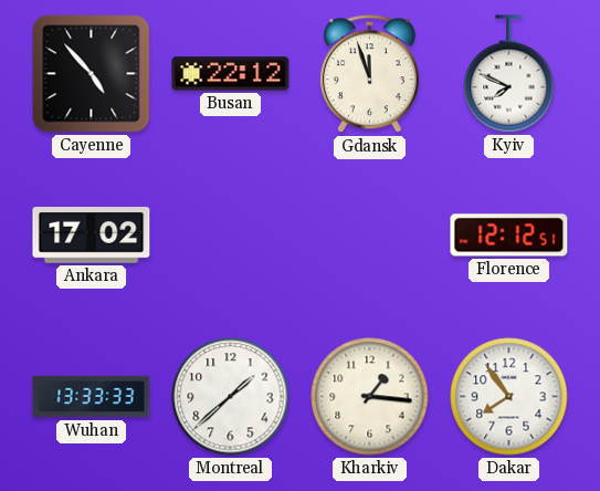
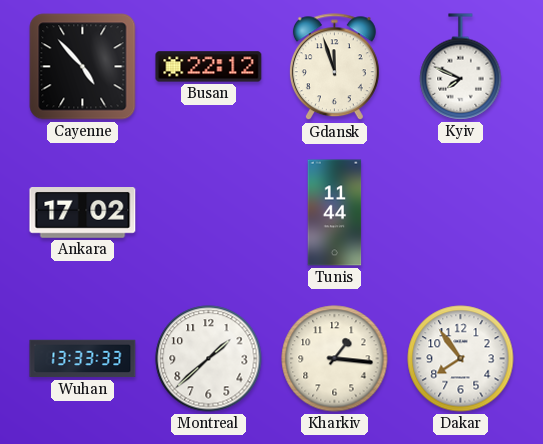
Tunis: none -> 11:44
Florence: 12:12 -> none
